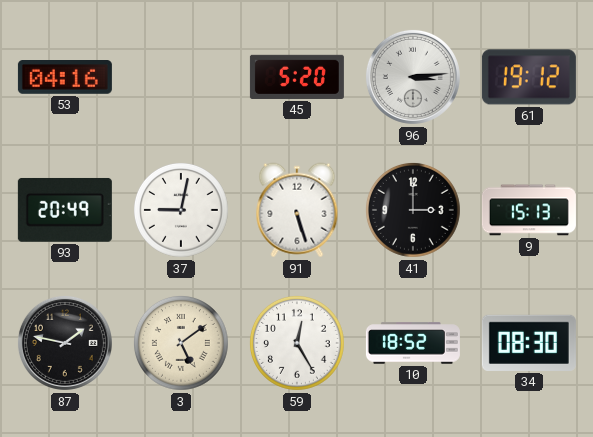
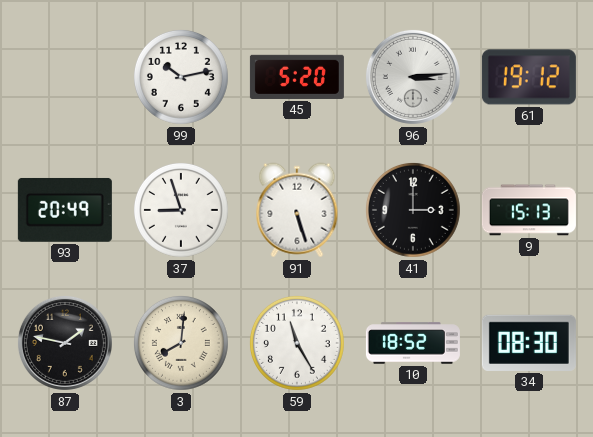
53: 04:16 -> none
99: none -> 10:13
37: 9:02 -> 8:57
3: 5:09 -> 8:01
59: 12:25 -> 11:25
